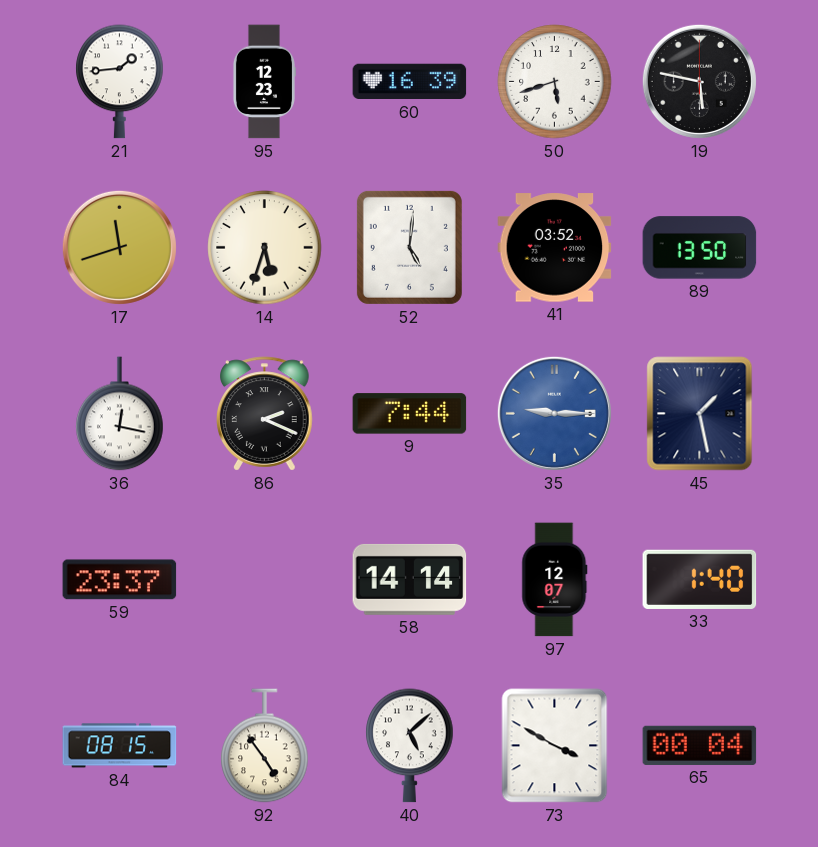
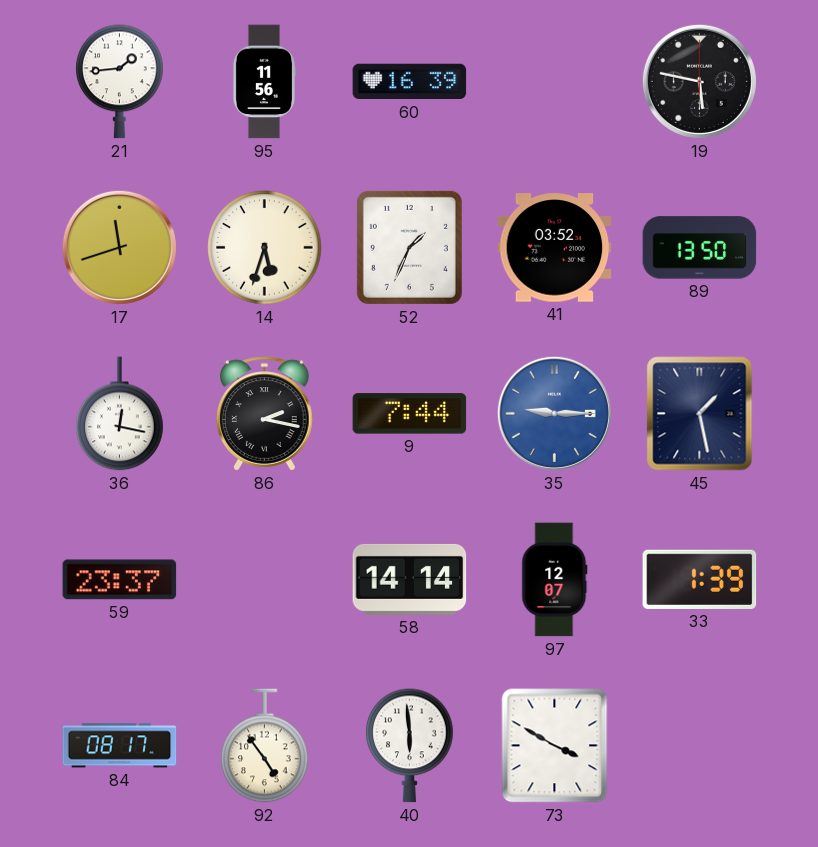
95: 12:23 -> 11:56
50: 5:42 -> none
52: 5:01 -> 1:34
86: 2:19 -> 2:17
33: 1:40 -> 1:39
84: 08:15 -> 08:17
40: 5:08 -> 5:59
65: 00:04 -> none
